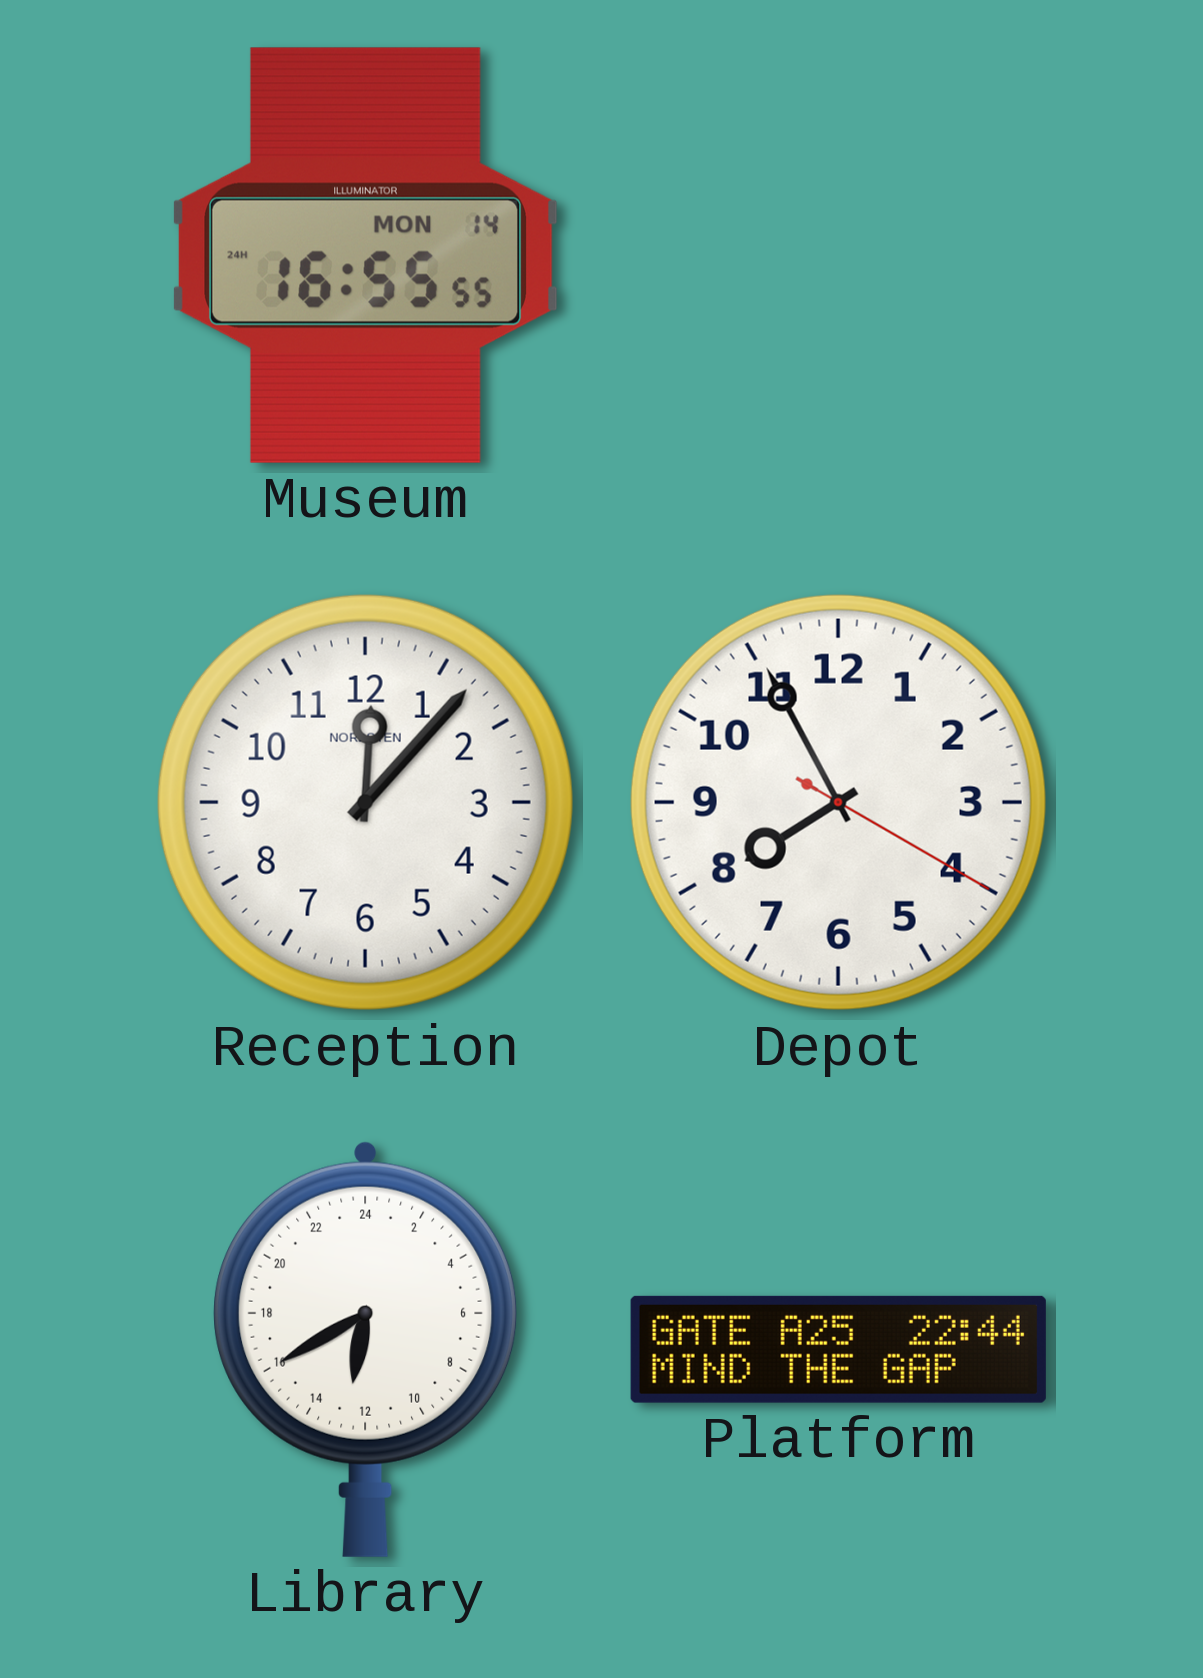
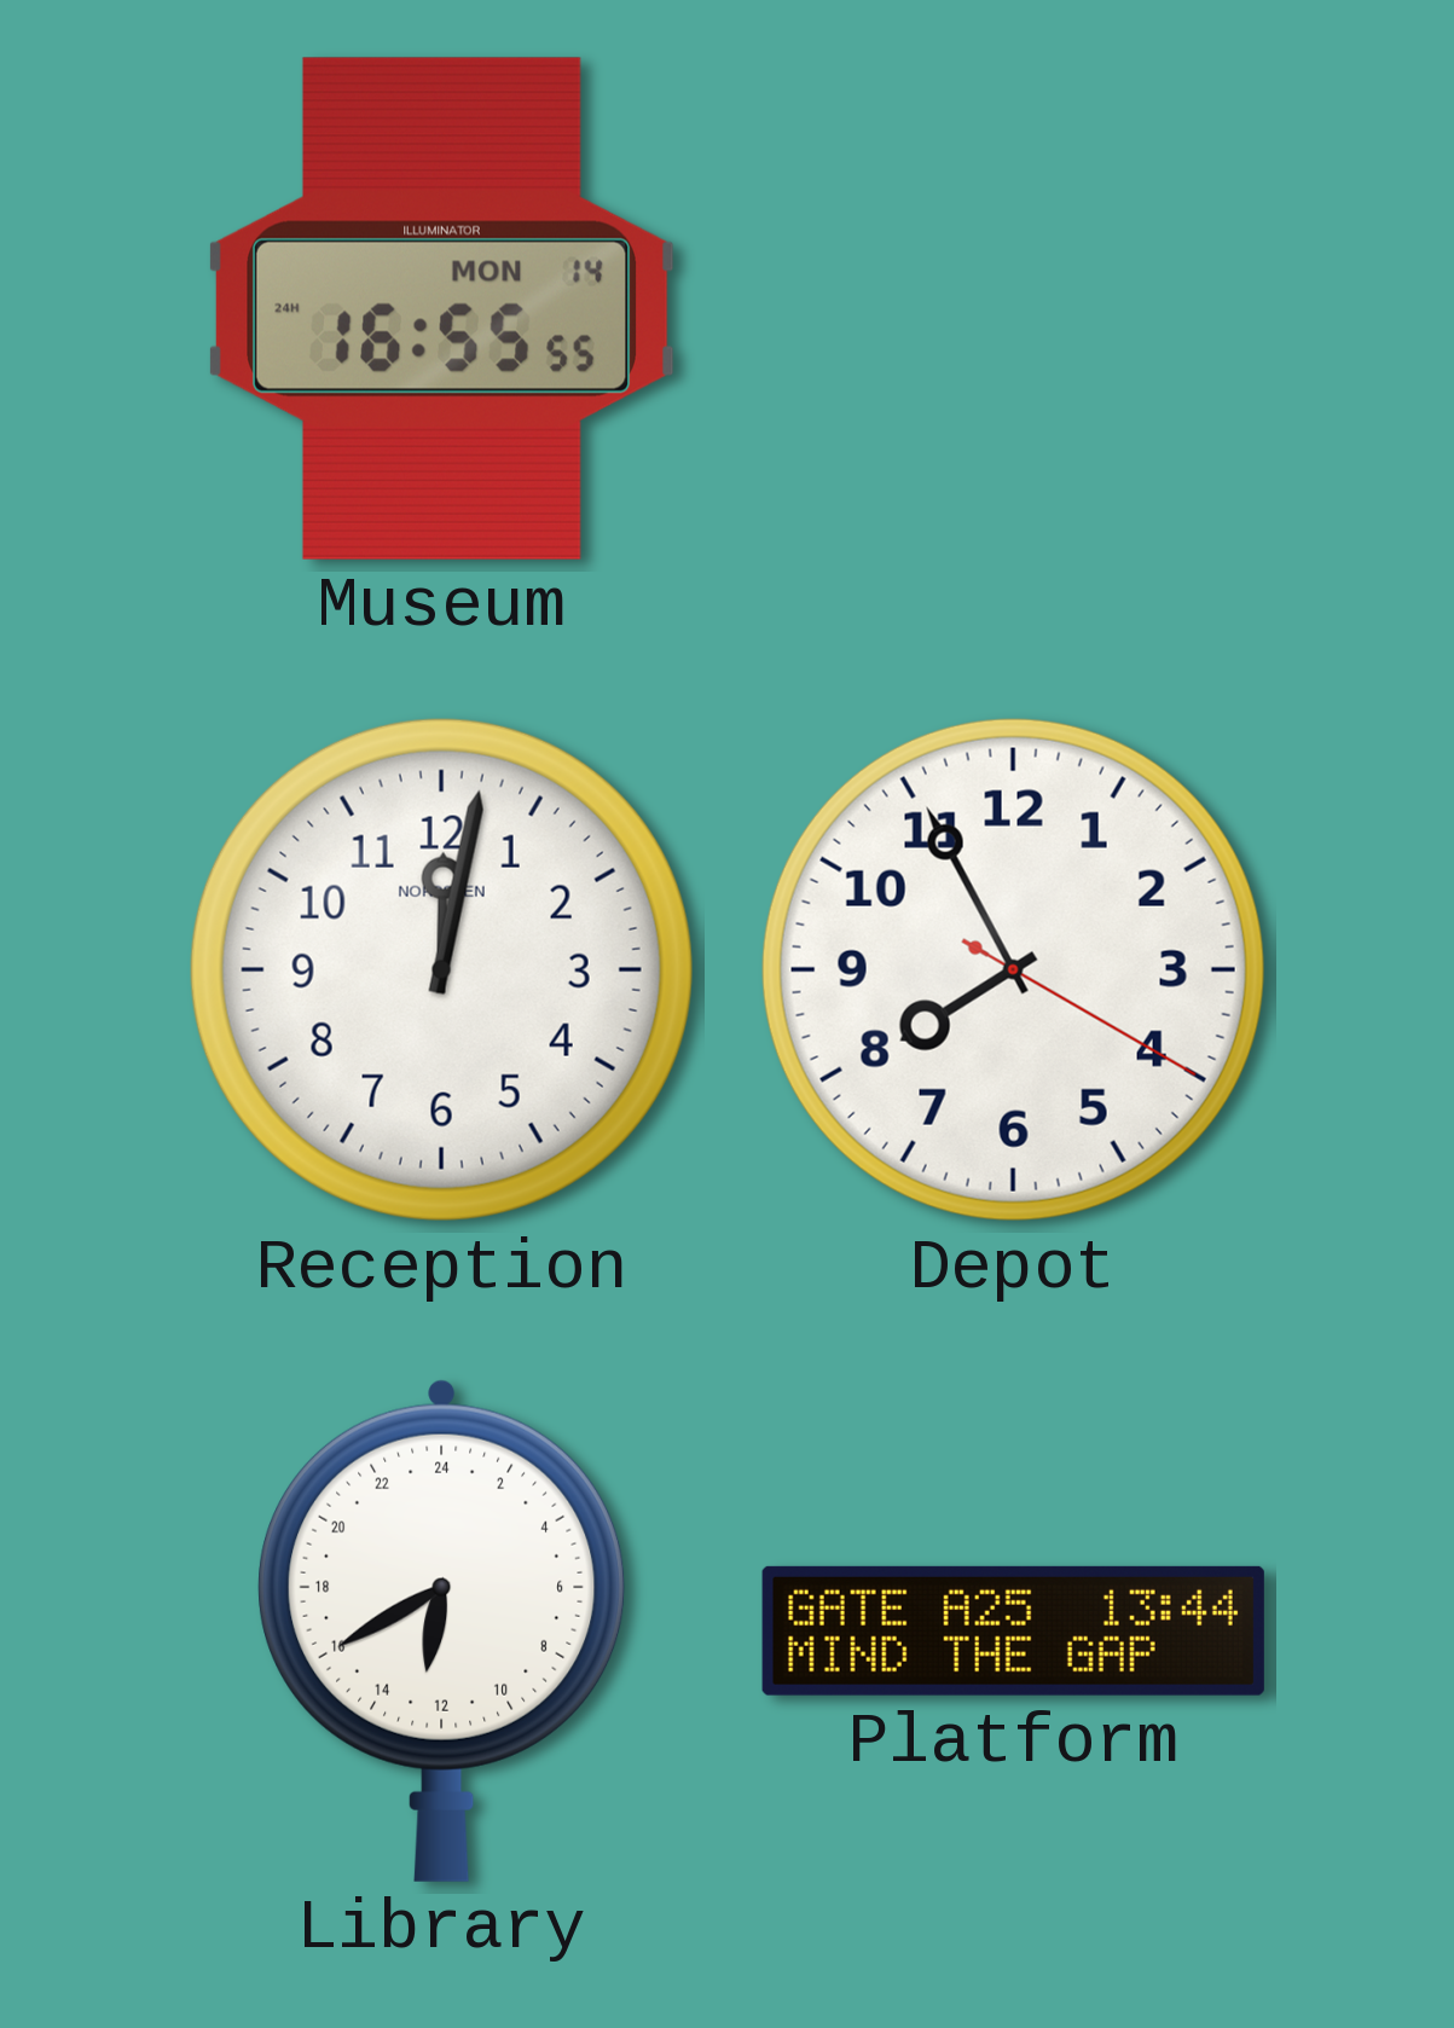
Reception: 12:07 -> 12:02
Platform: 22:44 -> 13:44
